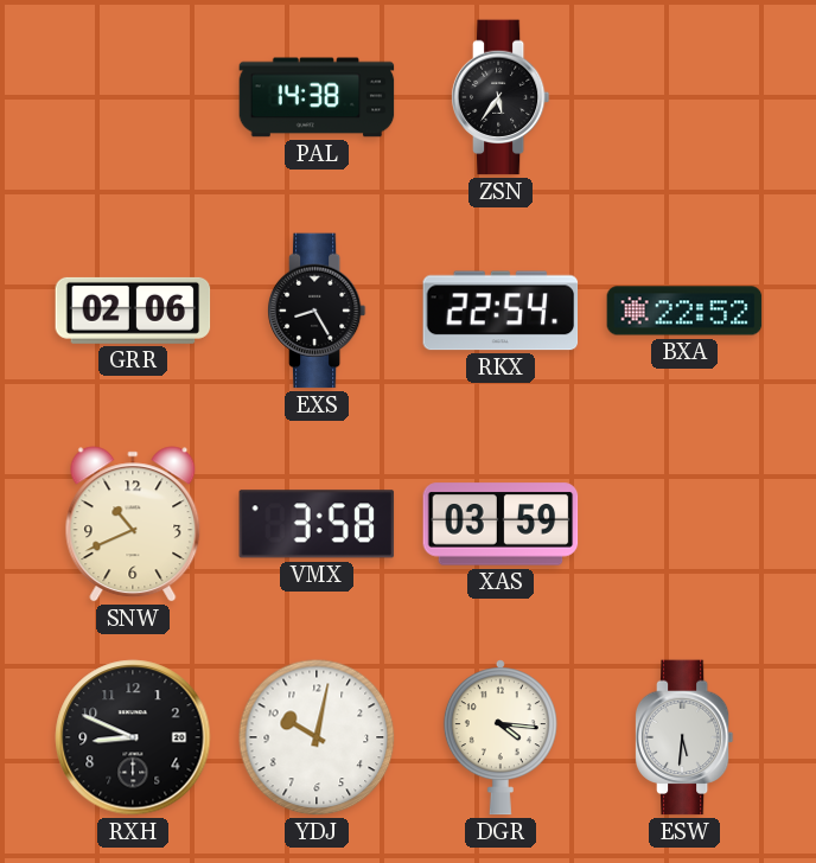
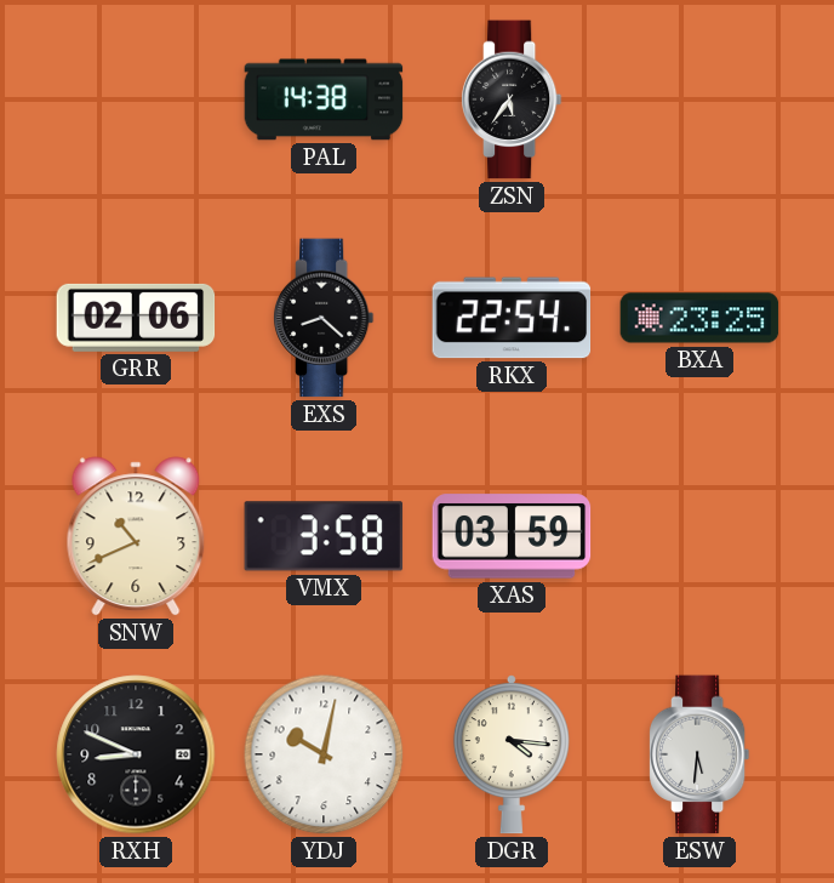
EXS: 8:25 -> 8:22
BXA: 22:52 -> 23:25
